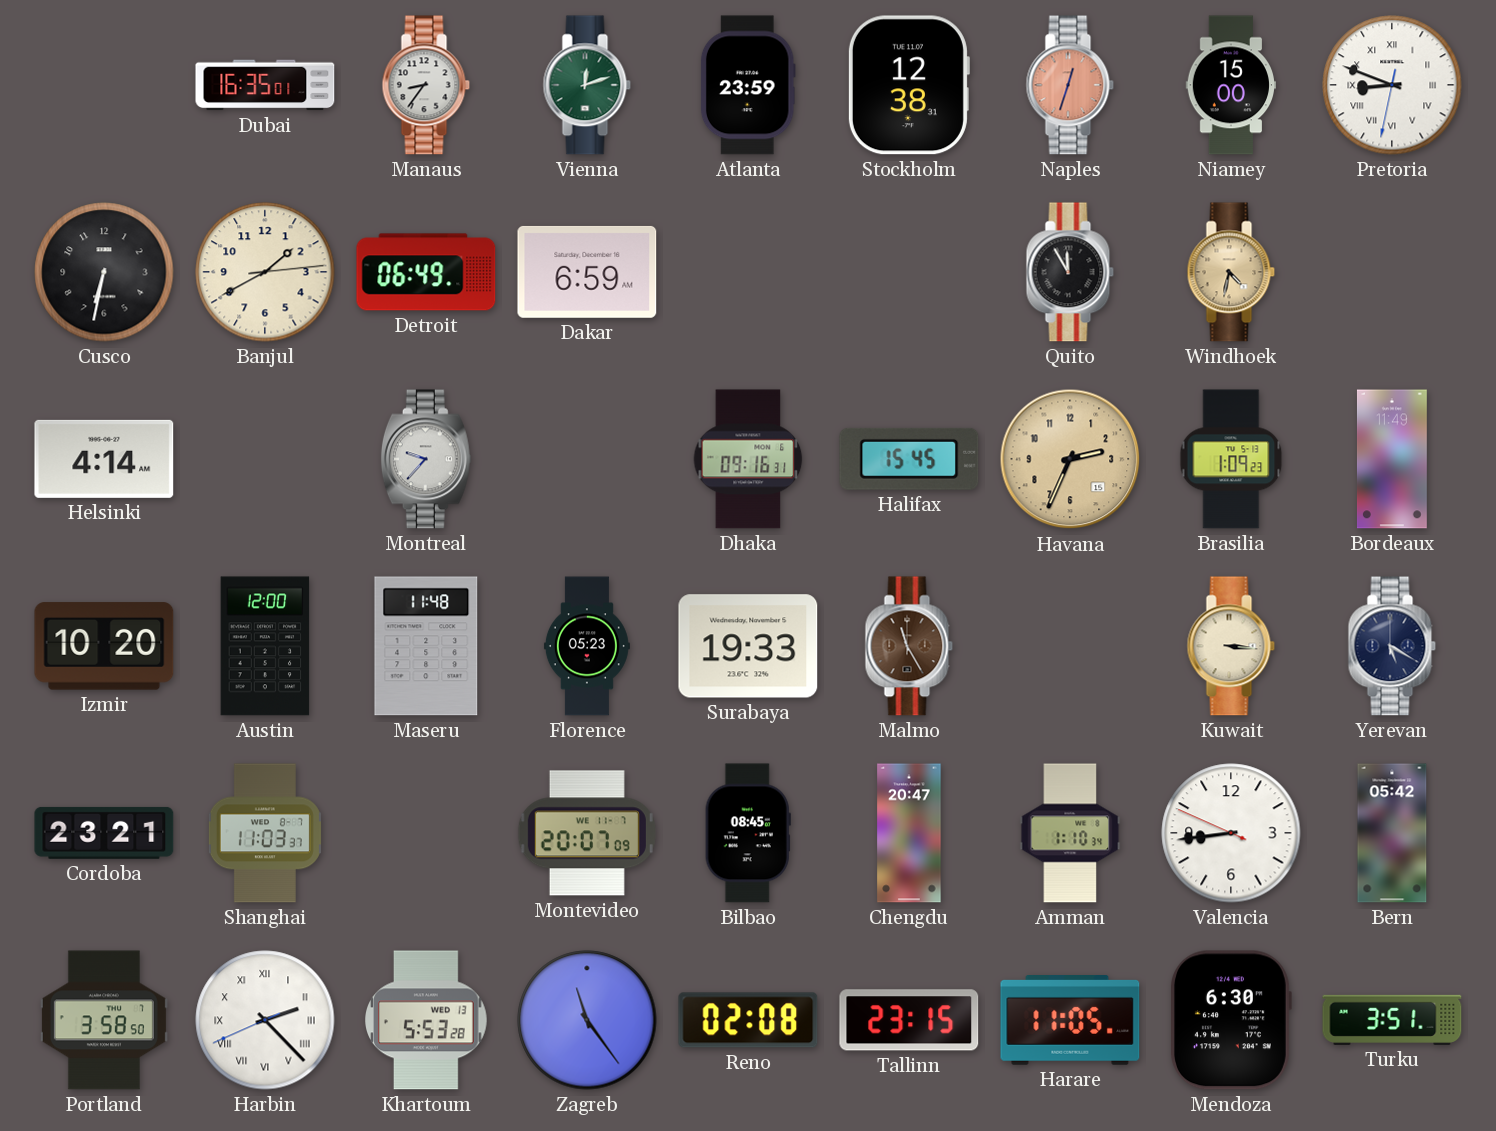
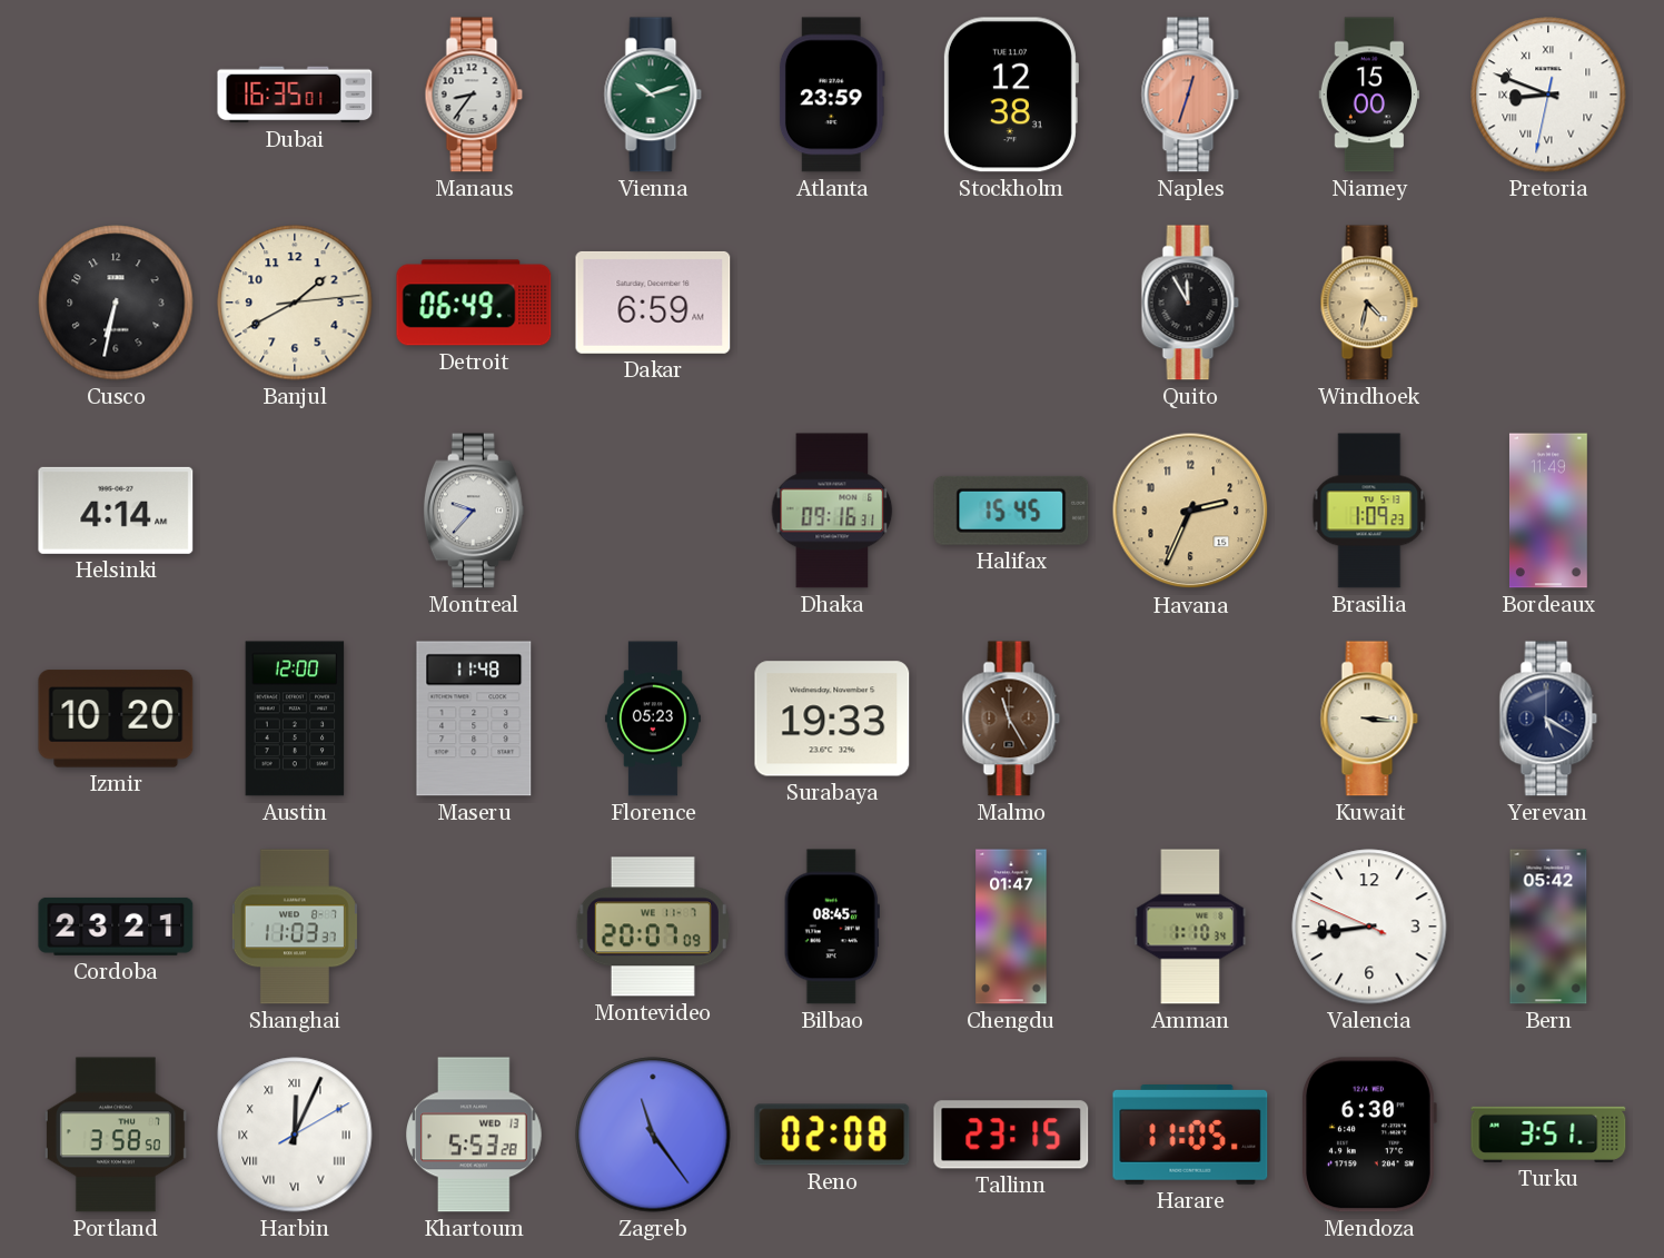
Vienna: 12:12 -> 10:12
Chengdu: 20:47 -> 01:47
Harbin: 2:22 -> 12:04
